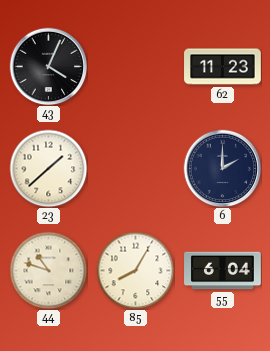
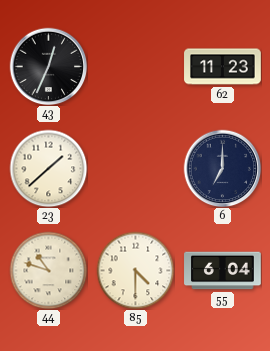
43: 4:04 -> 12:34
6: 2:00 -> 7:00
85: 8:05 -> 4:30
